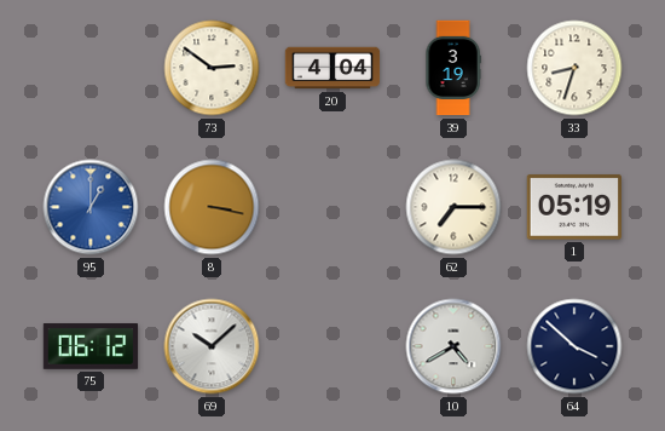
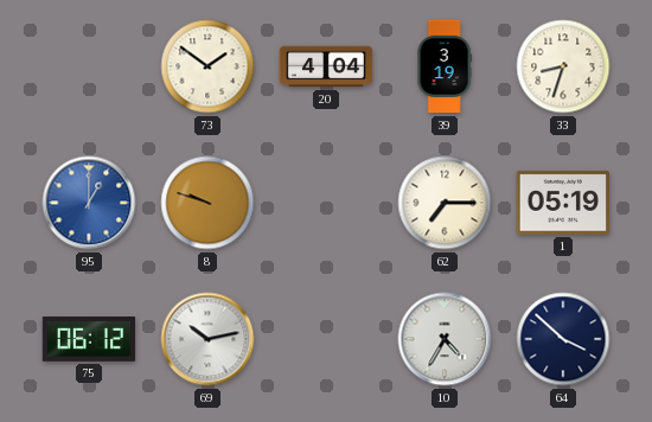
73: 2:51 -> 1:51
8: 3:17 -> 9:48
69: 10:08 -> 10:13
10: 4:40 -> 4:35
